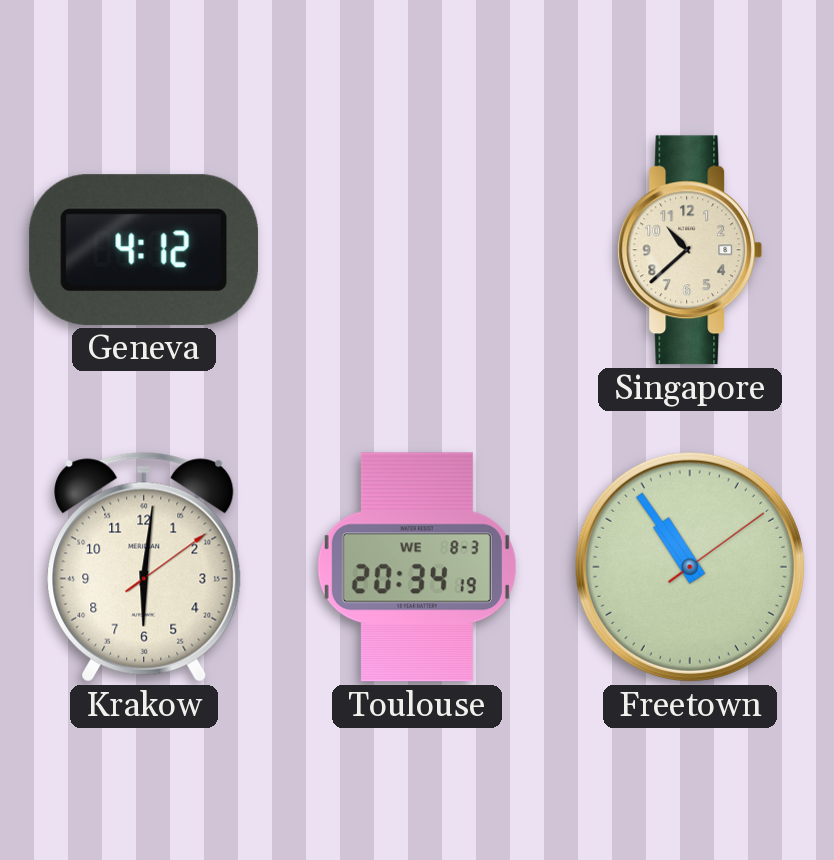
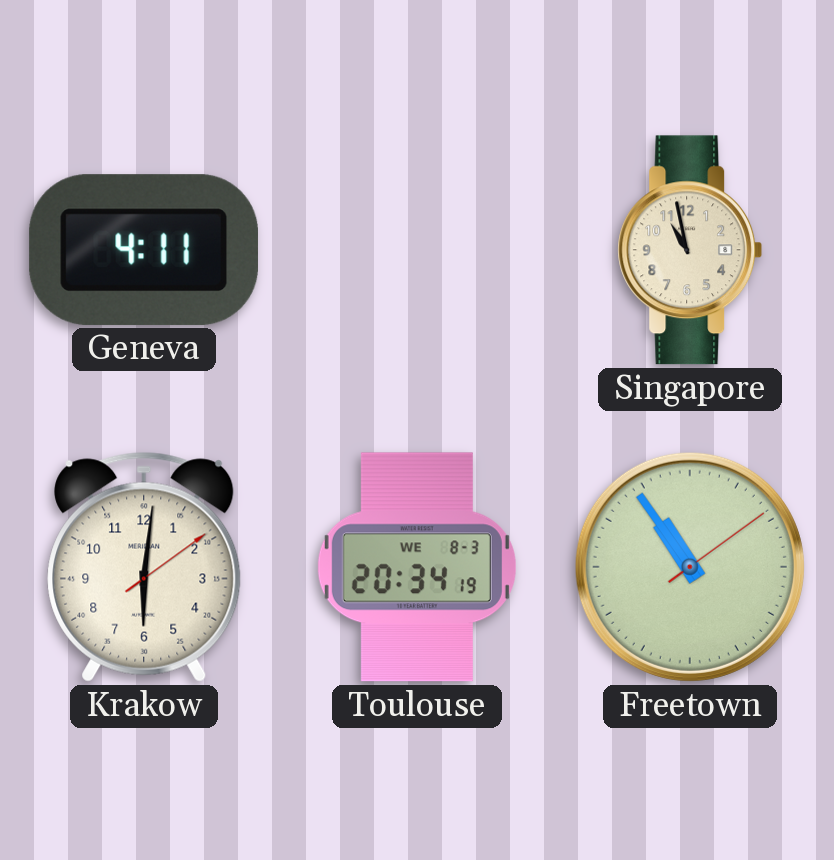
Geneva: 4:12 -> 4:11
Singapore: 10:38 -> 10:58
